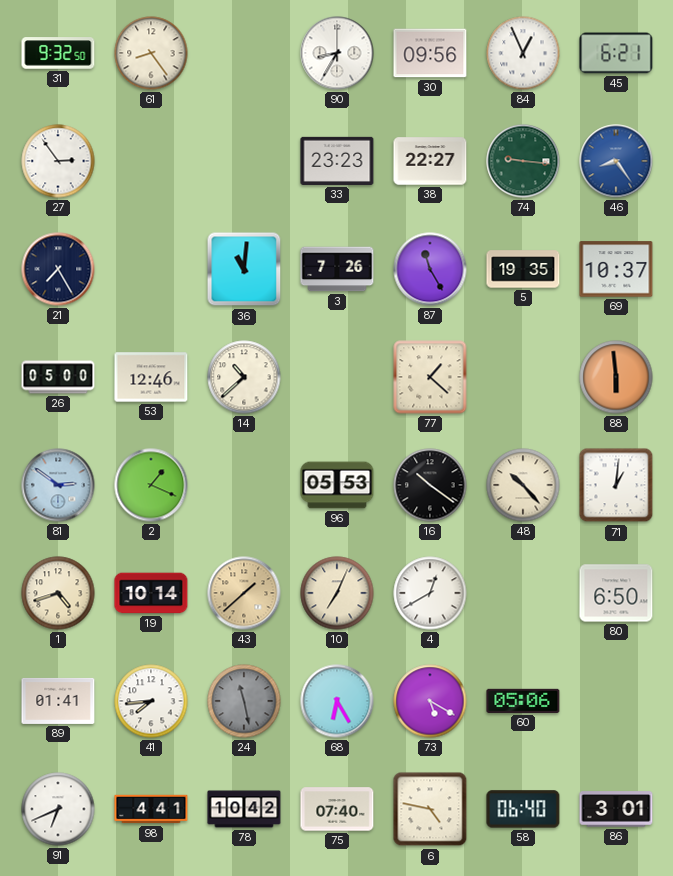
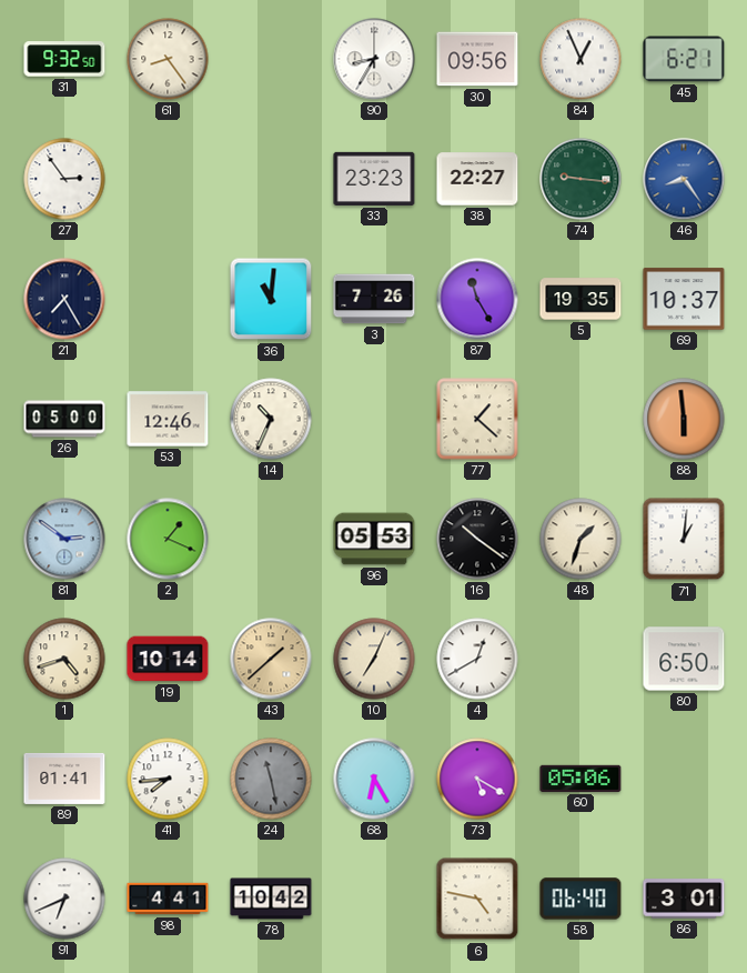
14: 10:38 -> 10:34
48: 10:23 -> 1:33
75: 07:40 -> none
